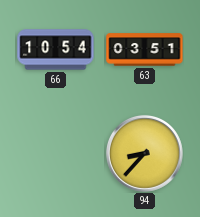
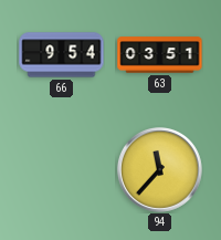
66: 10:54 -> 9:54
94: 8:37 -> 11:37
